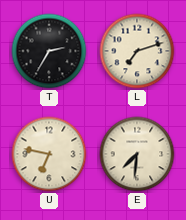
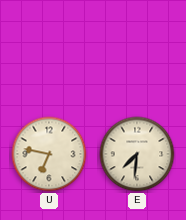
T: 2:35 -> none
L: 7:12 -> none
